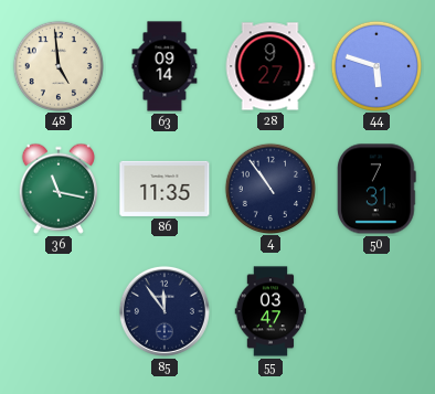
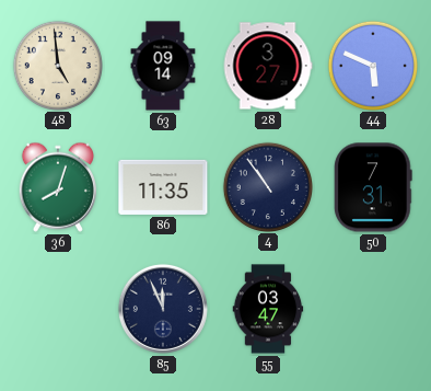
28: 9:27 -> 3:27
44: 5:48 -> 5:49
36: 11:17 -> 8:03
85: 11:54 -> 11:56
